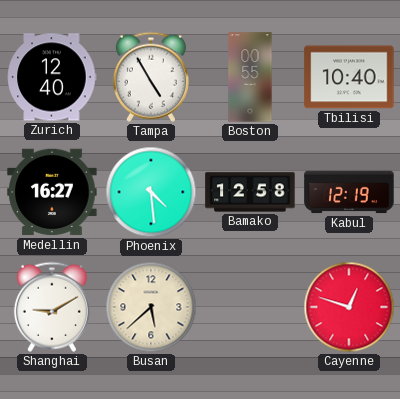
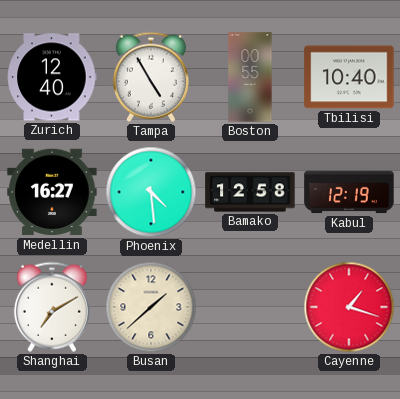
Shanghai: 9:10 -> 7:10
Busan: 5:38 -> 1:38
Cayenne: 12:48 -> 1:18
